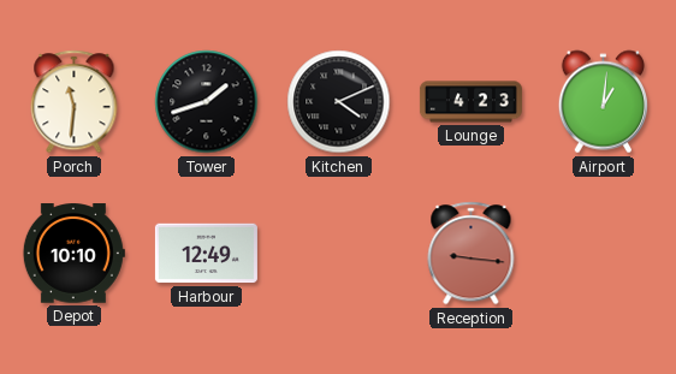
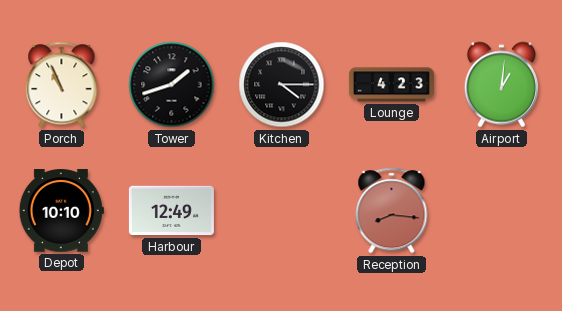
Porch: 11:31 -> 10:56
Kitchen: 4:11 -> 4:15
Reception: 9:16 -> 8:16
